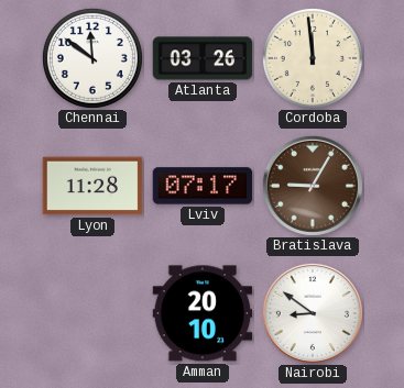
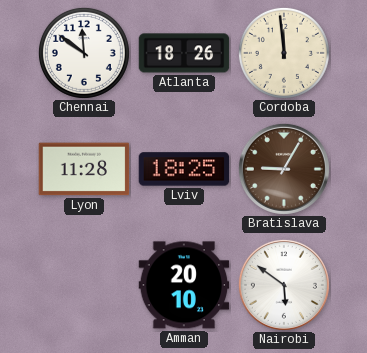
Atlanta: 03:26 -> 18:26
Lviv: 07:17 -> 18:25
Nairobi: 8:51 -> 5:51
